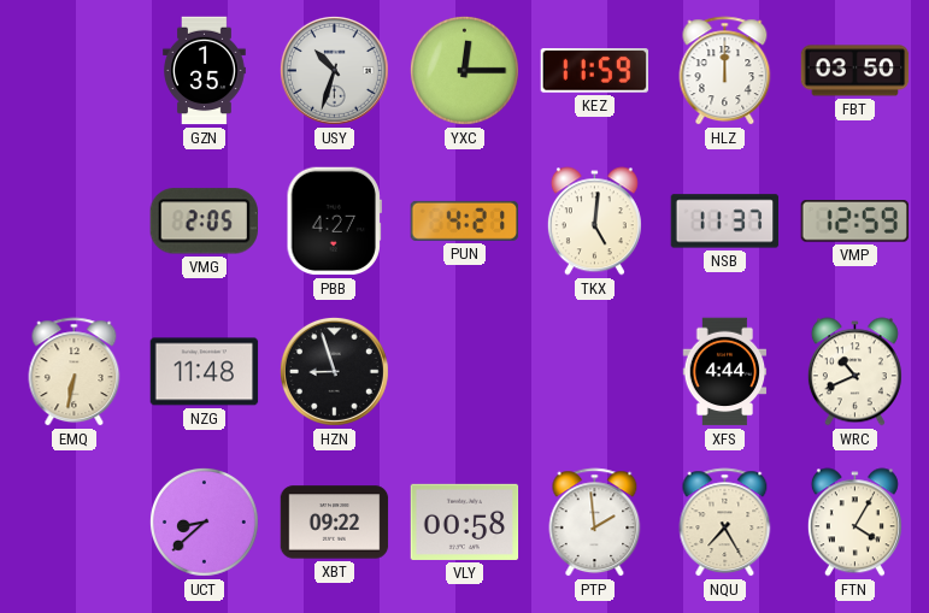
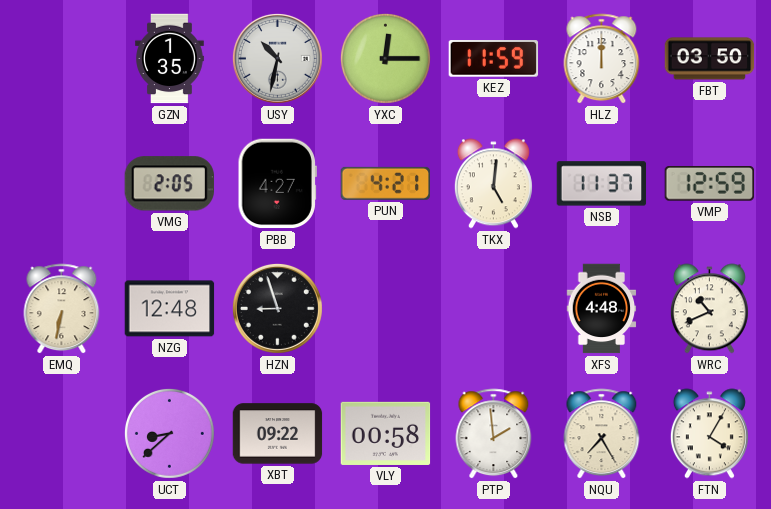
USY: 10:33 -> 10:32
NZG: 11:48 -> 12:48
XFS: 4:44 -> 4:48
